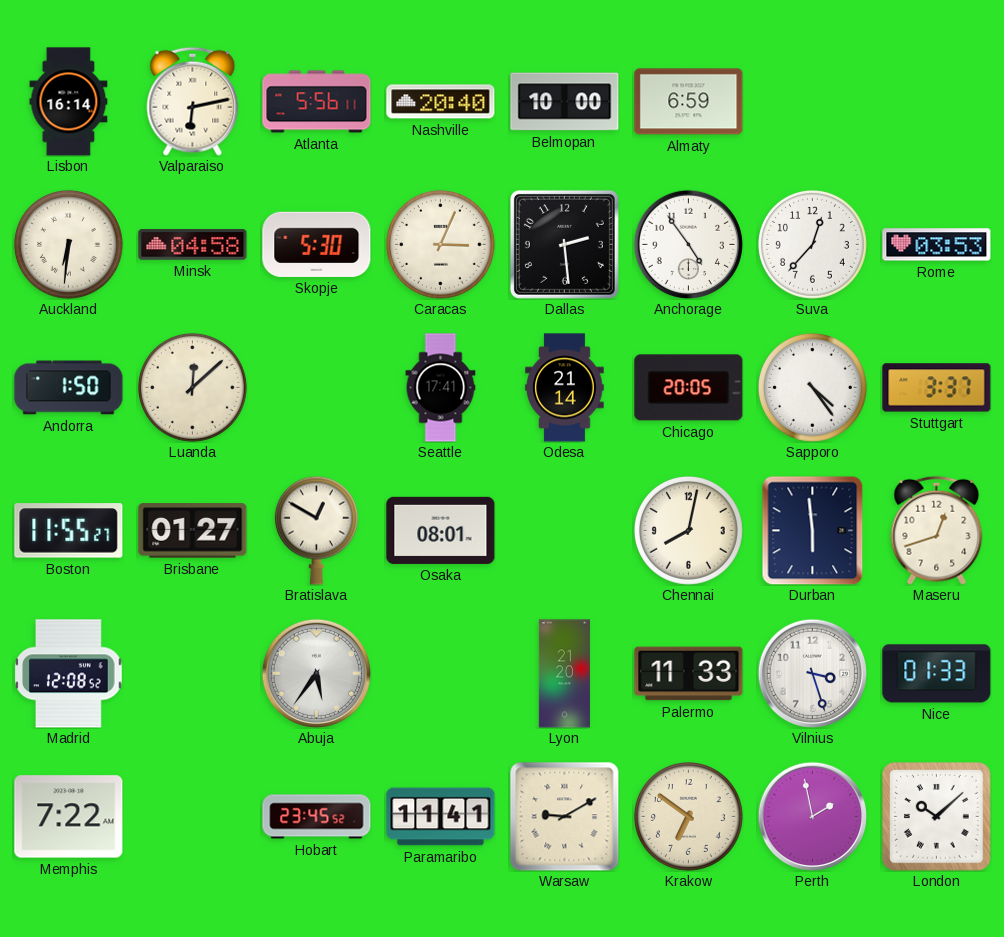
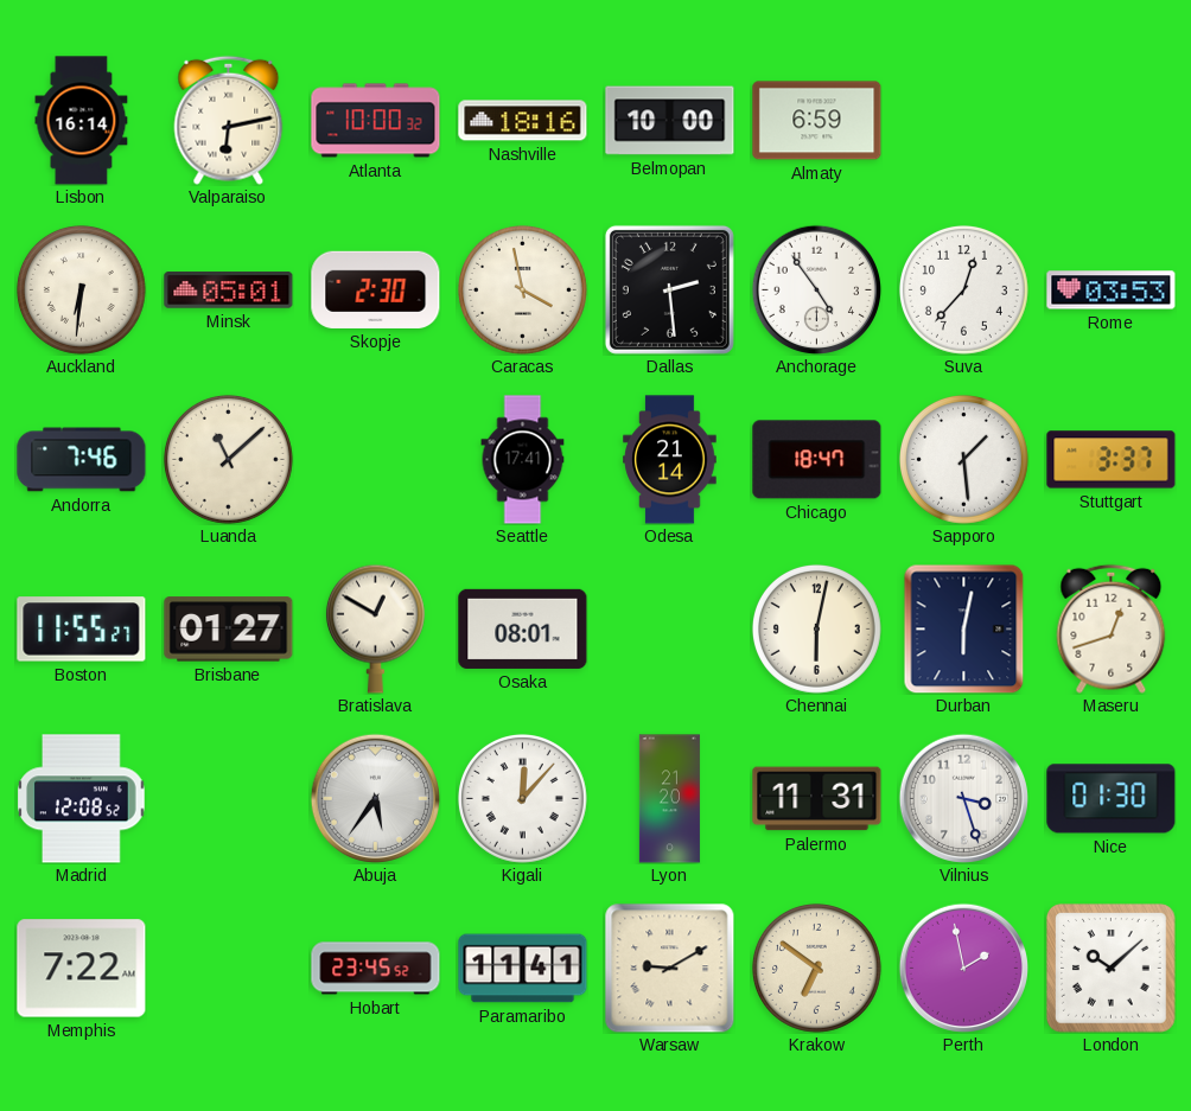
Atlanta: 5:56 -> 10:00
Nashville: 20:40 -> 18:16
Minsk: 04:58 -> 05:01
Skopje: 5:30 -> 2:30
Caracas: 3:04 -> 3:58
Andorra: 1:50 -> 7:46
Luanda: 12:08 -> 11:08
Chicago: 20:05 -> 18:47
Sapporo: 4:24 -> 1:29
Chennai: 8:02 -> 6:02
Durban: 5:59 -> 6:02
Kigali: none -> 12:07
Palermo: 11:33 -> 11:31
Nice: 01:33 -> 01:30
